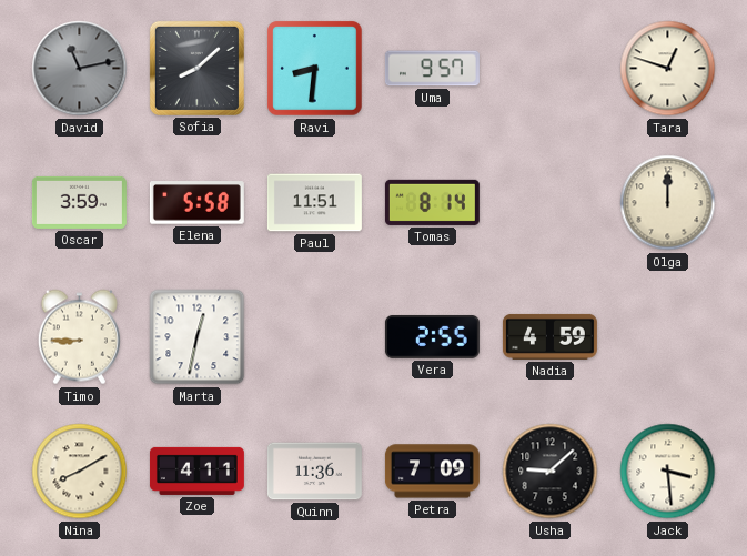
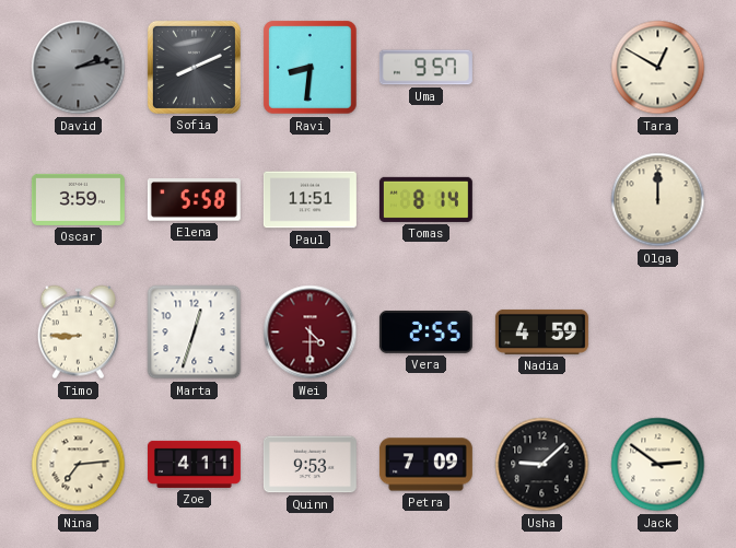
David: 11:13 -> 2:13
Sofia: 8:08 -> 8:11
Tara: 12:48 -> 12:50
Marta: 12:32 -> 12:33
Wei: none -> 4:30
Nina: 8:10 -> 7:14
Quinn: 11:36 -> 9:53
Jack: 3:29 -> 2:51
